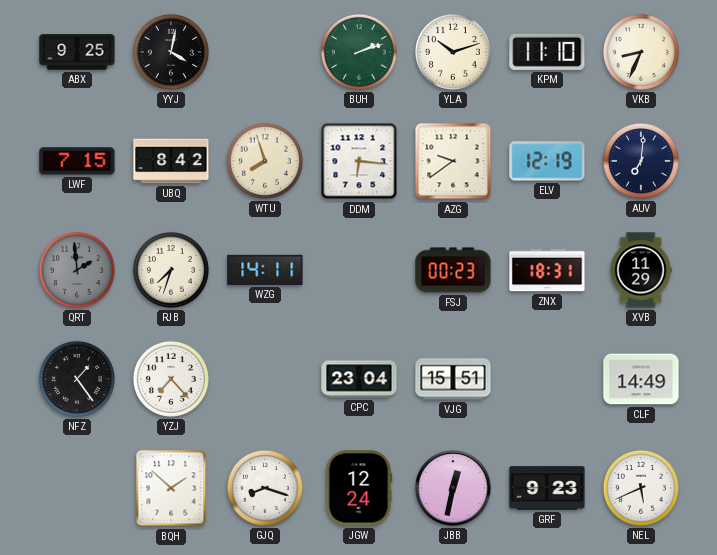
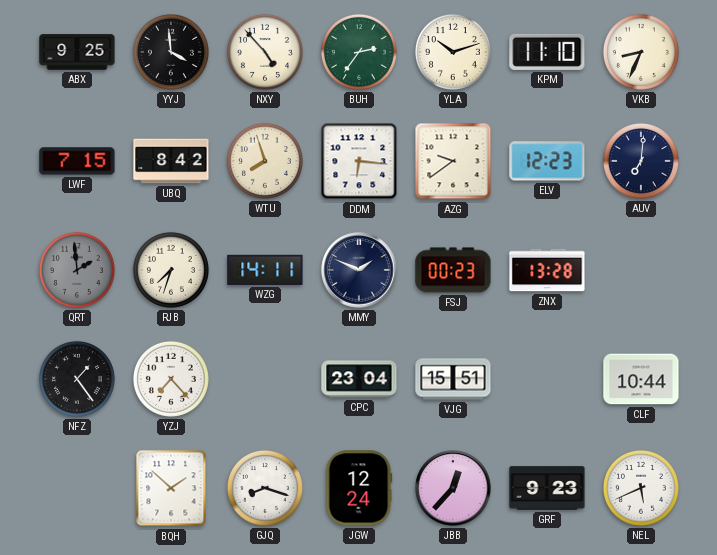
YYJ: 4:02 -> 3:59
NXY: none -> 4:53
BUH: 2:12 -> 2:36
ELV: 12:19 -> 12:23
MMY: none -> 1:49
ZNX: 18:31 -> 13:28
XVB: 11:29 -> none
CLF: 14:49 -> 10:44
JBB: 12:32 -> 12:37
